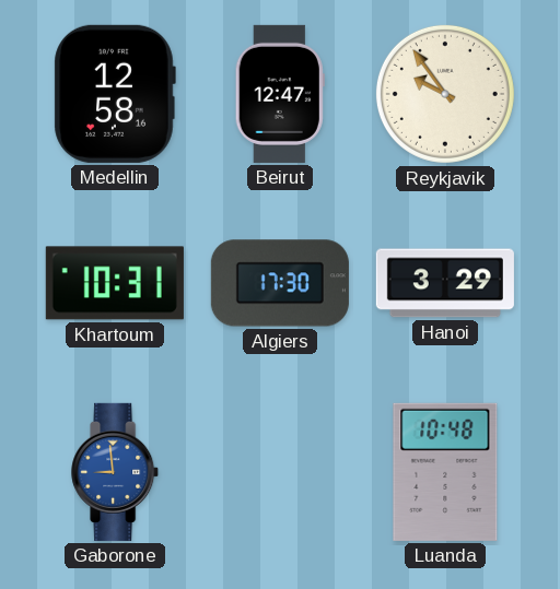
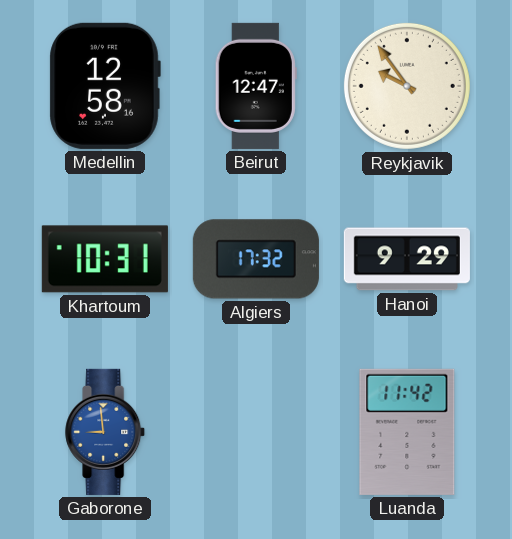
Algiers: 17:30 -> 17:32
Hanoi: 3:29 -> 9:29
Luanda: 10:48 -> 11:42
